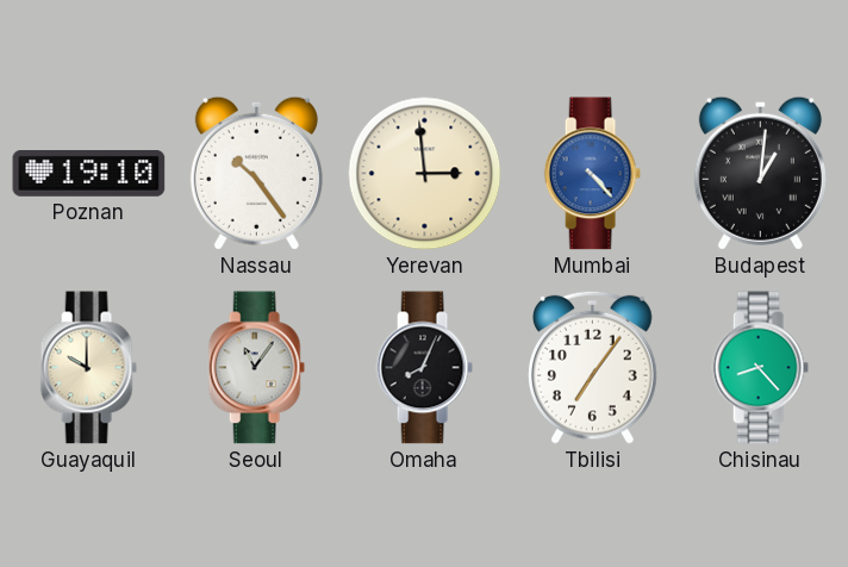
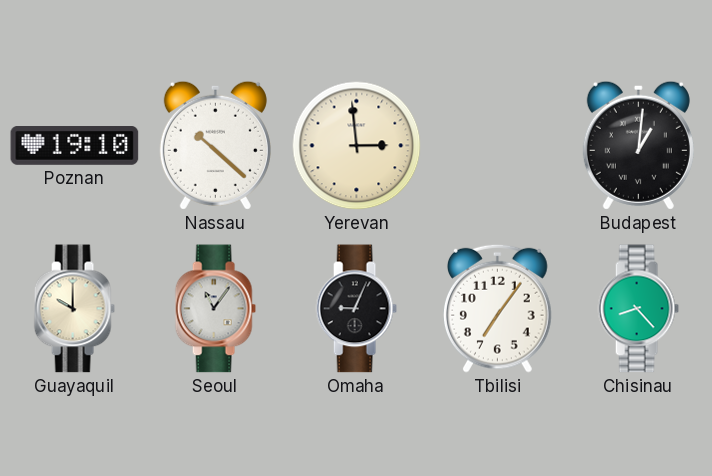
Nassau: 10:24 -> 10:22
Mumbai: 4:23 -> none
Omaha: 8:04 -> 9:04
